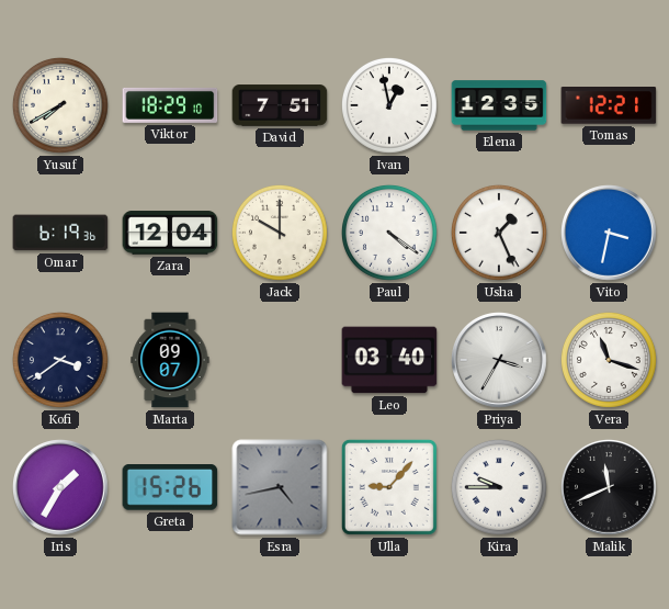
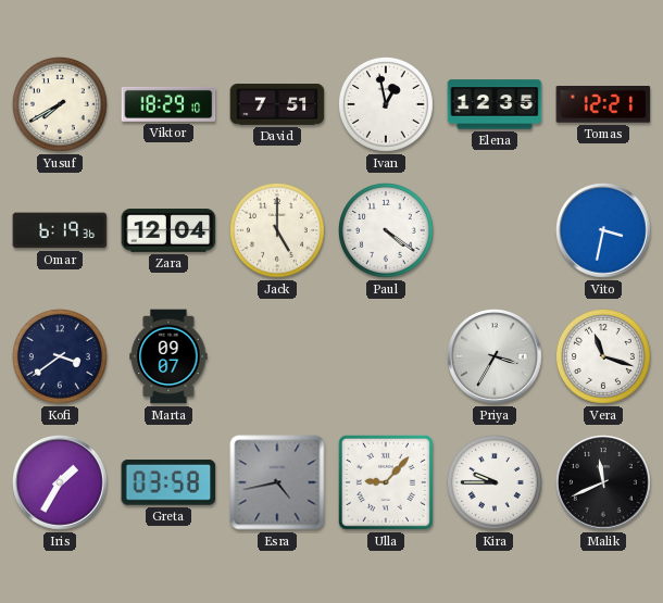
Jack: 10:00 -> 5:00
Usha: 1:26 -> none
Leo: 03:40 -> none
Greta: 15:26 -> 03:58
